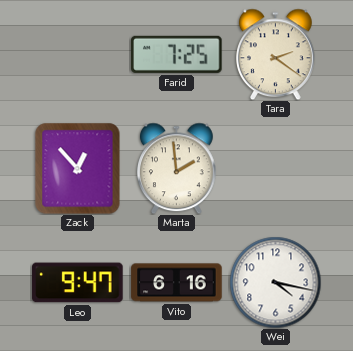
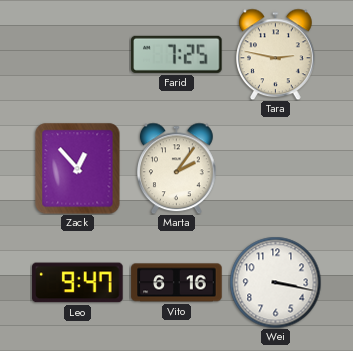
Tara: 2:21 -> 2:47
Marta: 1:59 -> 2:06
Wei: 4:17 -> 3:17
